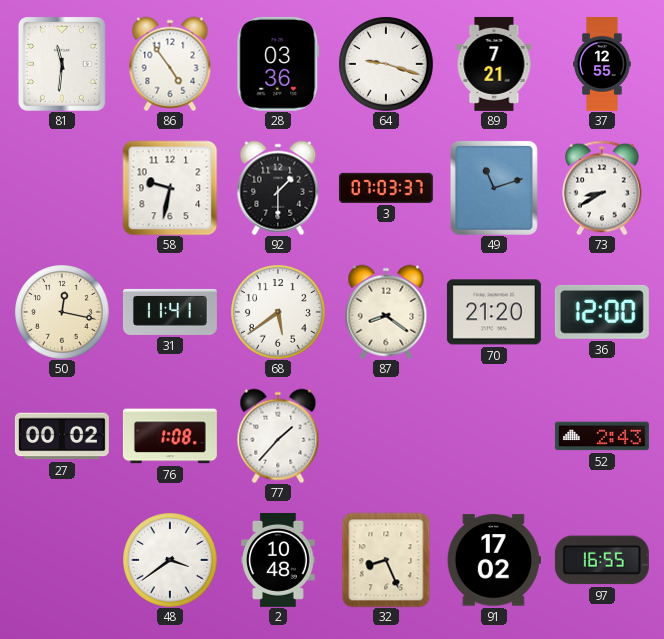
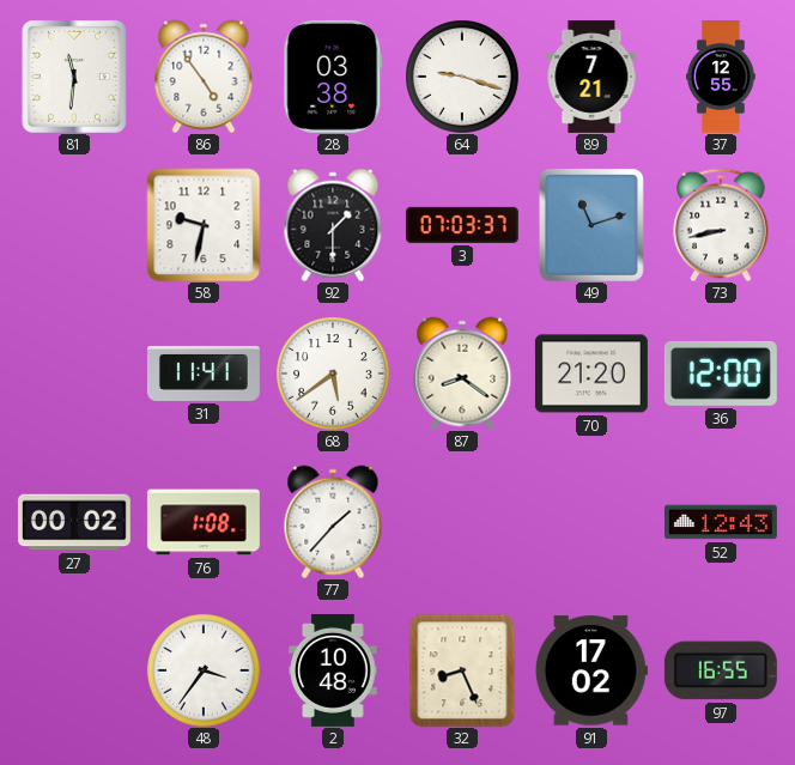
28: 03:36 -> 03:38
73: 8:40 -> 8:43
50: 12:17 -> none
52: 2:43 -> 12:43
48: 3:39 -> 3:36
